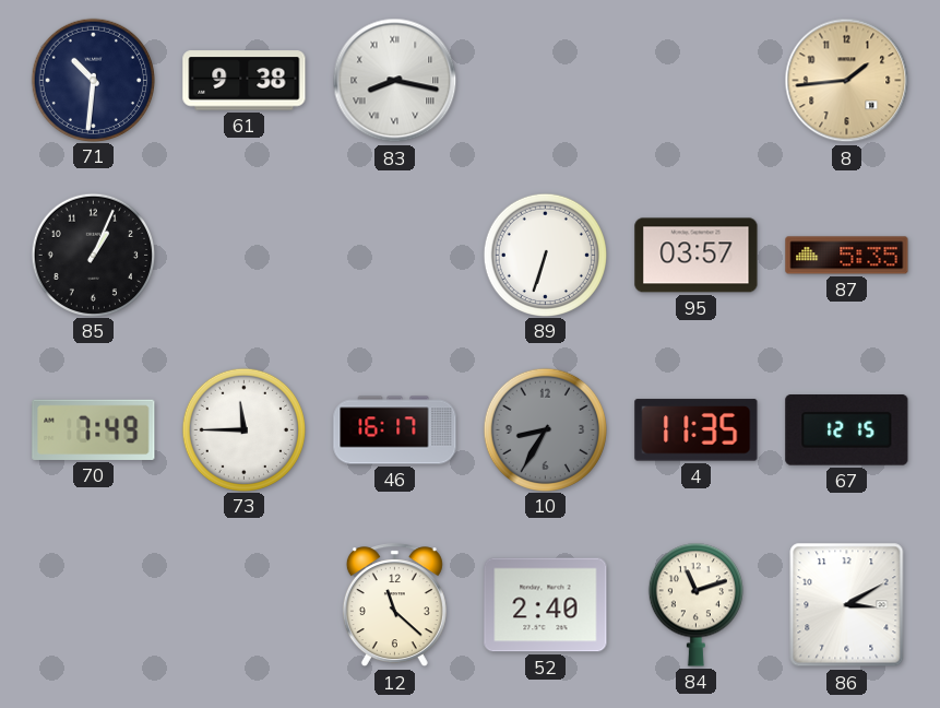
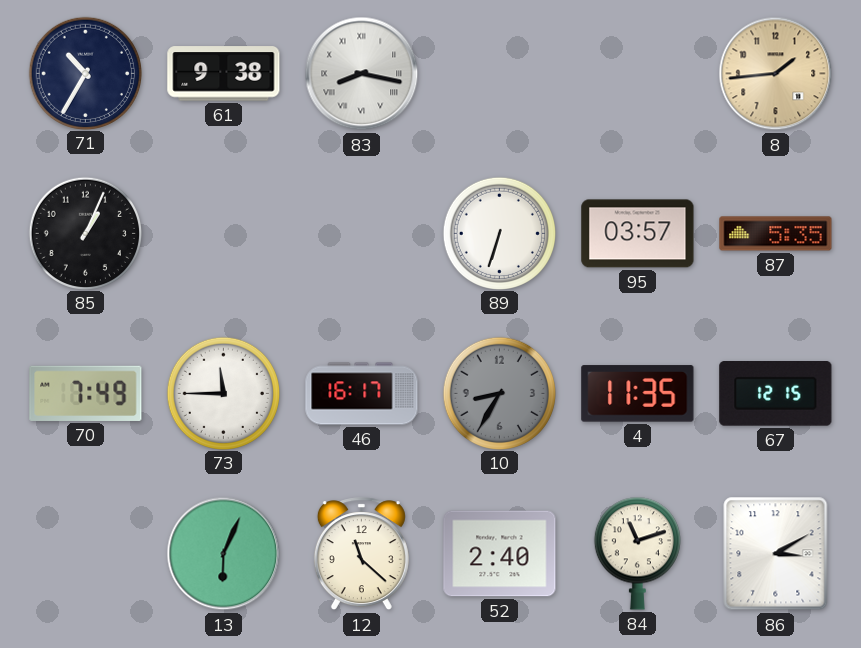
71: 10:31 -> 10:35
13: none -> 6:04
